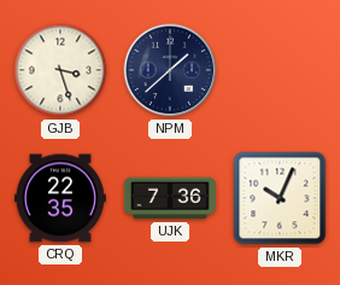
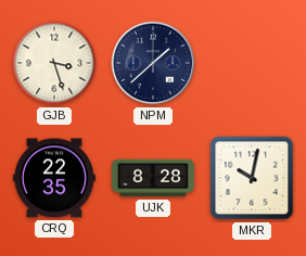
UJK: 7:36 -> 8:28
MKR: 10:04 -> 10:02
